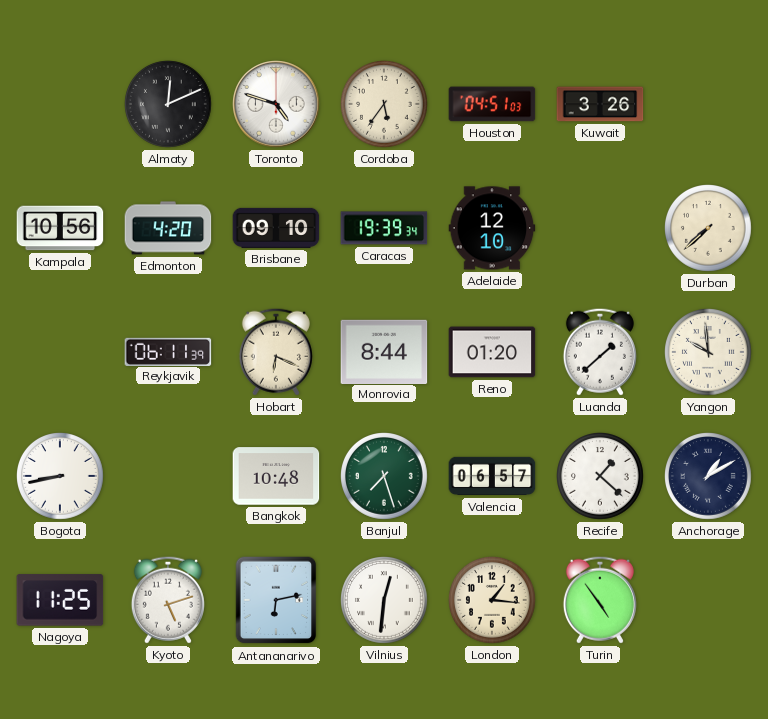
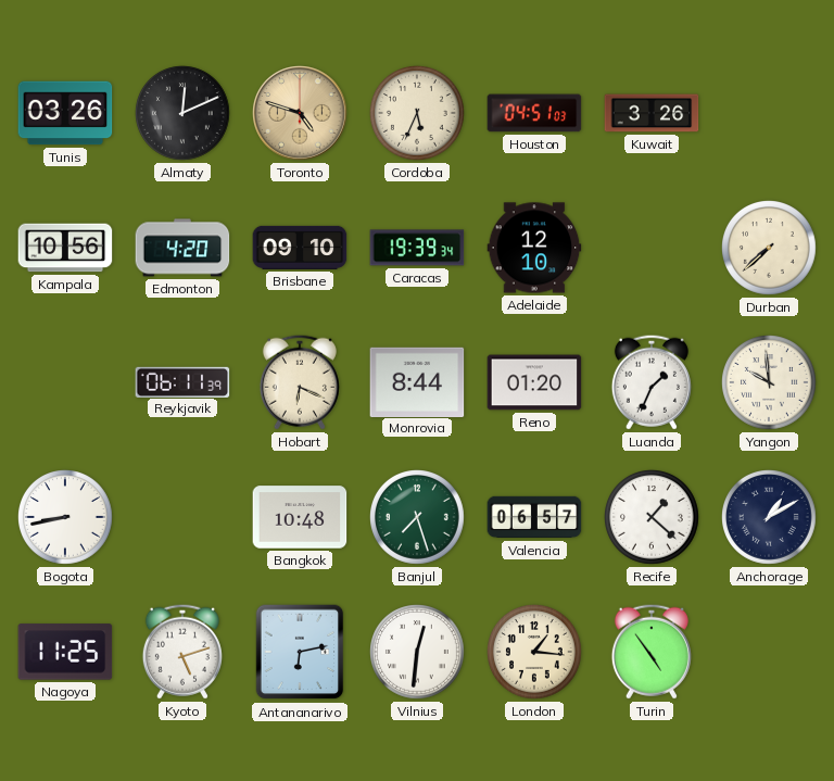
Tunis: none -> 03:26
Toronto dial: white -> champagne
Cordoba: 5:36 -> 5:34
Luanda: 1:38 -> 1:34
